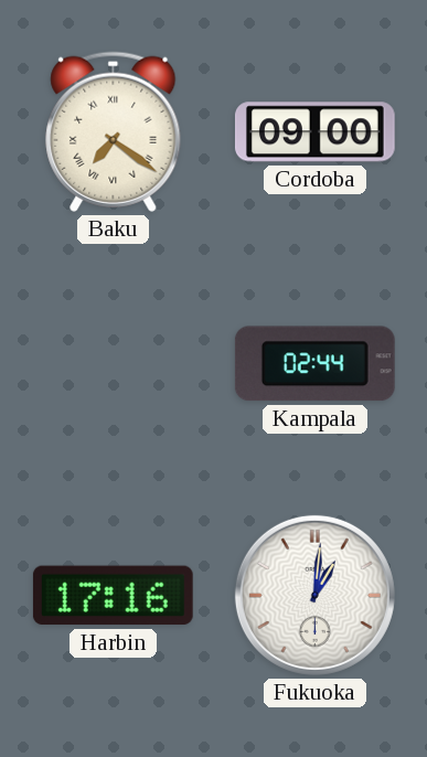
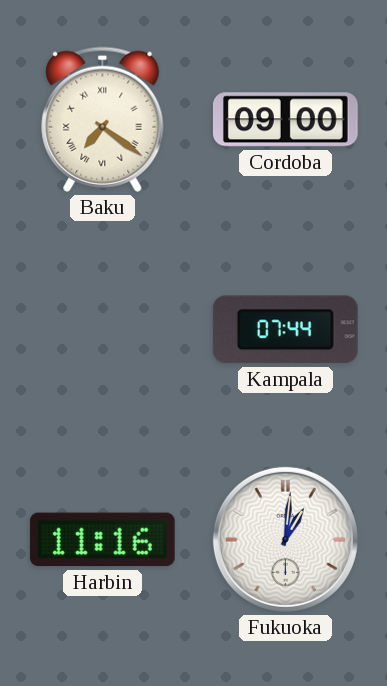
Kampala: 02:44 -> 07:44
Harbin: 17:16 -> 11:16
